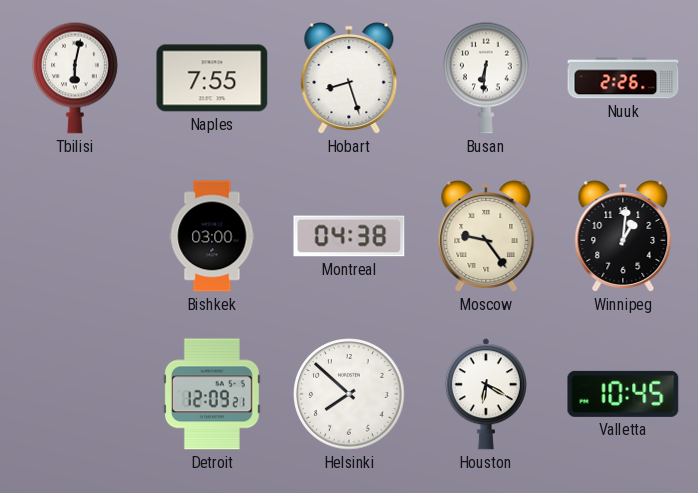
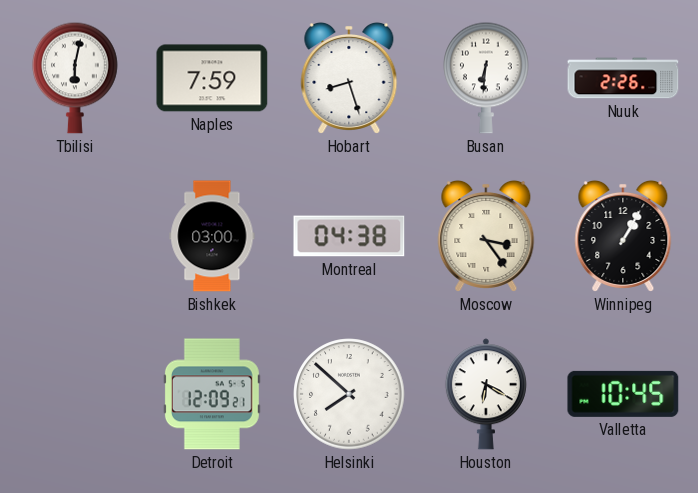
Naples: 7:55 -> 7:59
Moscow: 9:24 -> 3:24
Winnipeg: 1:01 -> 1:05
